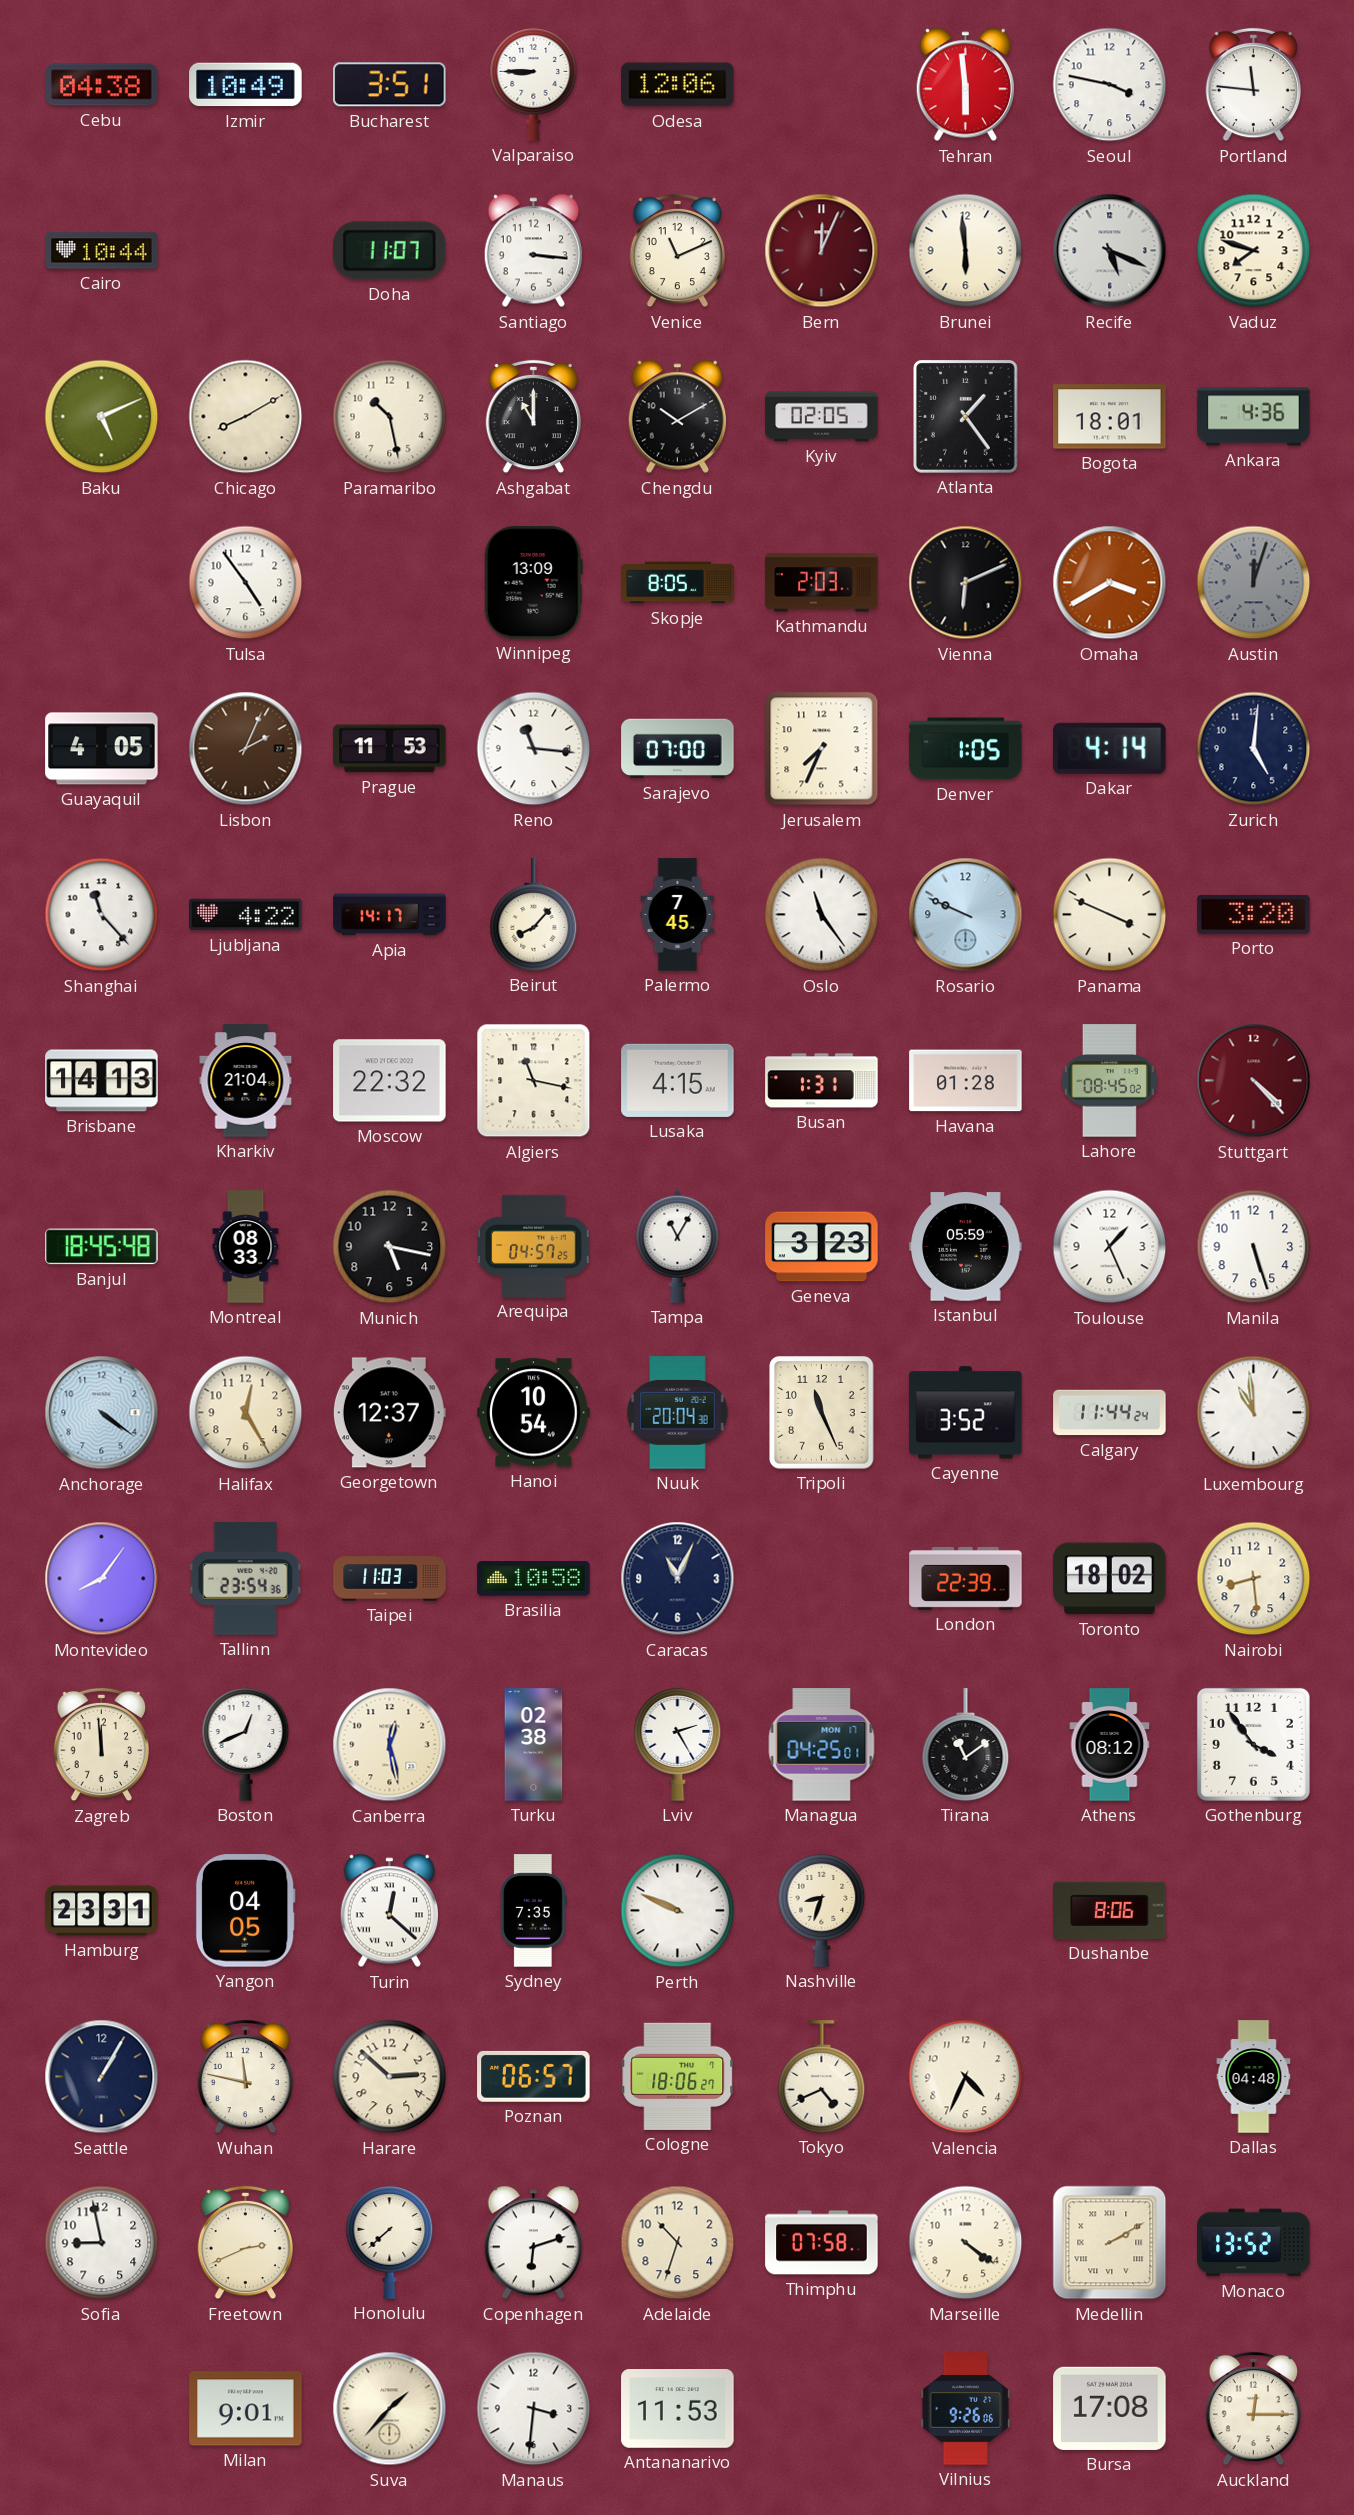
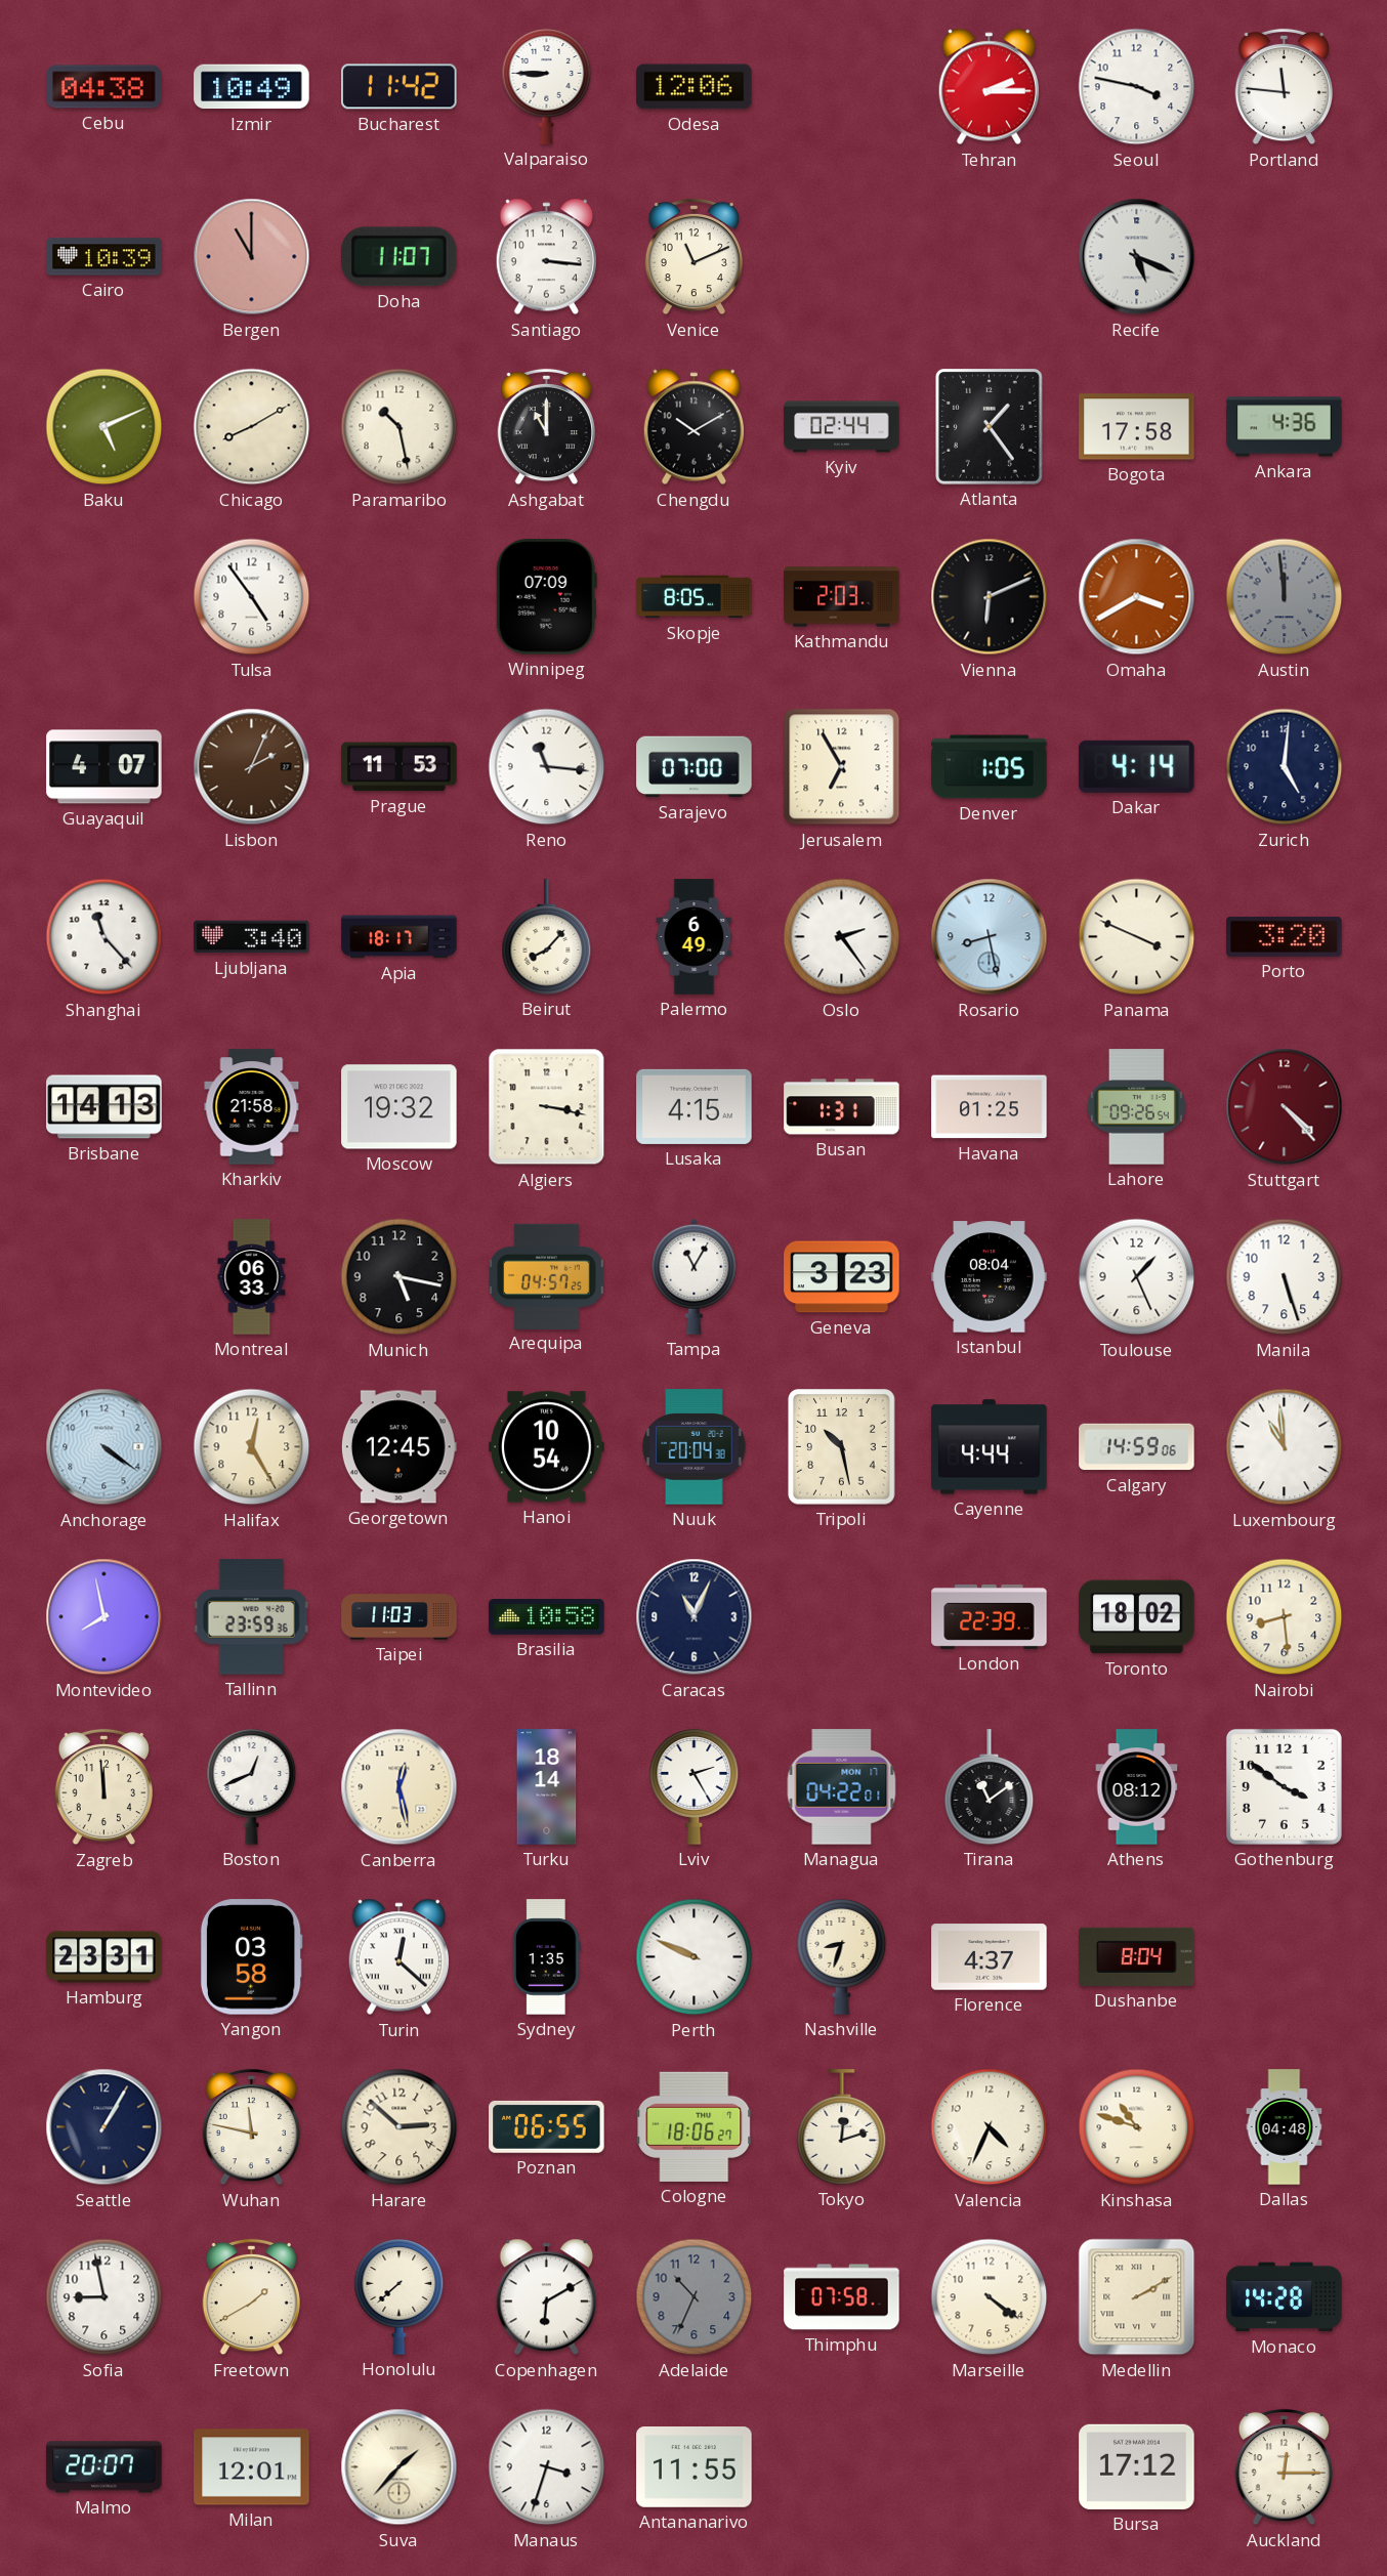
Bucharest: 3:51 -> 11:42
Tehran: 5:59 -> 2:15
Cairo: 10:44 -> 10:39
Bergen: none -> 11:00
Bern: 12:04 -> none
Brunei: 5:59 -> none
Vaduz: 7:48 -> none
Kyiv: 02:05 -> 02:44
Bogota: 18:01 -> 17:58
Winnipeg: 13:09 -> 07:09
Austin: 12:03 -> 11:59
Guayaquil: 4:05 -> 4:07
Jerusalem: 7:34 -> 6:55
Ljubljana: 4:22 -> 3:40
Apia: 14:17 -> 18:17
Palermo: 7:45 -> 6:49
Oslo: 11:24 -> 2:24
Rosario: 9:49 -> 8:28
Kharkiv: 21:04 -> 21:58
Moscow: 22:32 -> 19:32
Algiers: 11:17 -> 3:17
Havana: 01:28 -> 01:25
Lahore: 08:45 -> 09:26
Banjul: 18:45 -> none
Montreal: 08:33 -> 06:33
Istanbul: 05:59 -> 08:04
Georgetown: 12:37 -> 12:45
Tripoli: 11:26 -> 10:28
Cayenne: 3:52 -> 4:44
Calgary: 11:44 -> 14:59
Montevideo: 8:06 -> 7:58
Tallinn: 23:54 -> 23:59
Turku: 02:38 -> 18:14
Managua: 04:25 -> 04:22
Gothenburg: 3:54 -> 3:51
Yangon: 04:05 -> 03:58
Sydney: 7:35 -> 1:35
Florence: none -> 4:37
Dushanbe: 8:06 -> 8:04
Poznan: 06:57 -> 06:55
Tokyo: 4:41 -> 12:12
Kinshasa: none -> 10:48
Freetown: 2:41 -> 1:40
Copenhagen: 6:12 -> 6:10
Adelaide: 10:33 -> 10:34
Adelaide dial: cream -> grey
Monaco: 13:52 -> 14:28
Malmo: none -> 20:07
Milan: 9:01 -> 12:01
Manaus: 3:31 -> 3:33
Antananarivo: 11:53 -> 11:55
Vilnius: 9:26 -> none
Bursa: 17:08 -> 17:12
